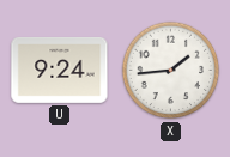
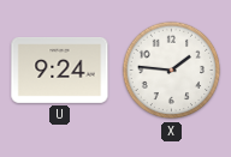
X: 1:44 -> 1:46
